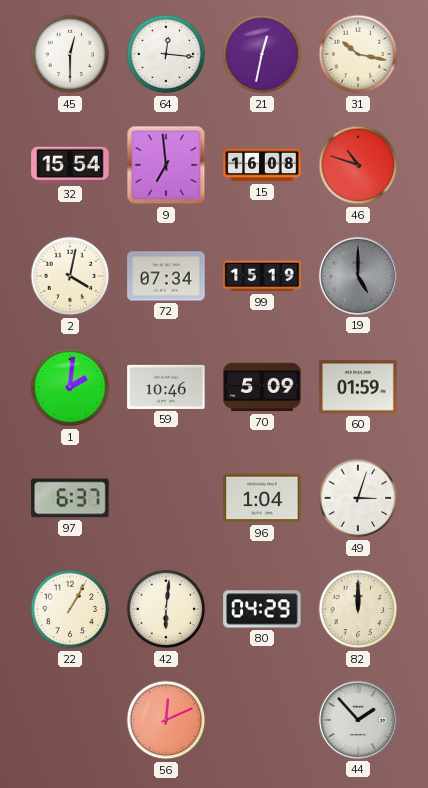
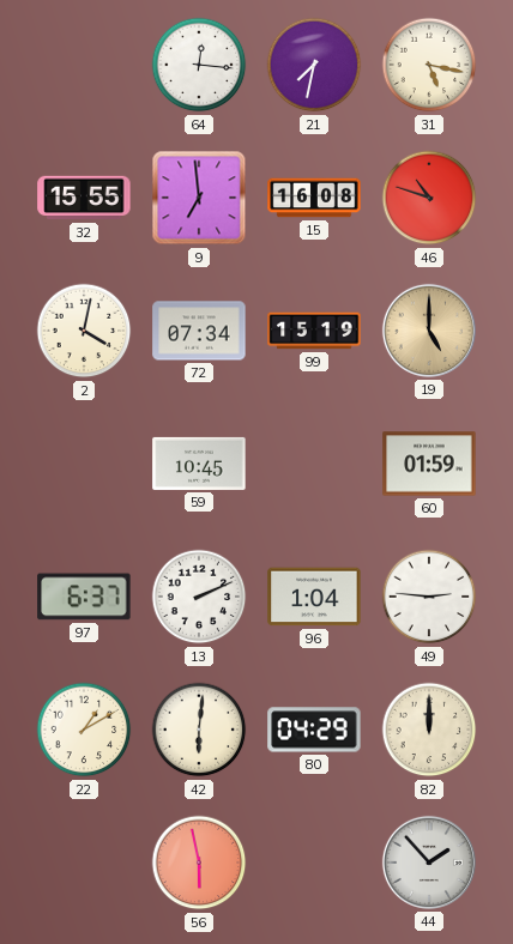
45: 12:30 -> none
21: 12:32 -> 7:32
31: 10:17 -> 5:17
32: 15:54 -> 15:55
19 dial: grey -> champagne
1: 2:01 -> none
59: 10:46 -> 10:45
70: 5:09 -> none
13: none -> 2:11
49: 3:03 -> 2:46
22: 1:05 -> 1:10
56: 12:11 -> 5:58
